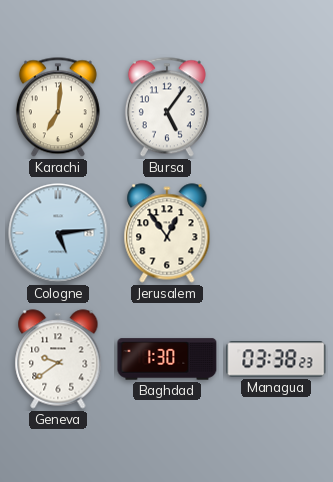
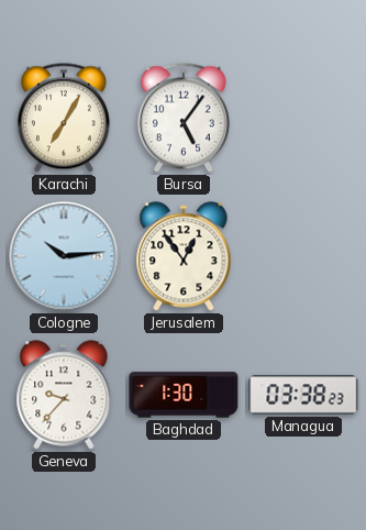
Karachi: 7:01 -> 7:05
Cologne: 5:14 -> 10:14
Geneva: 9:39 -> 9:37
